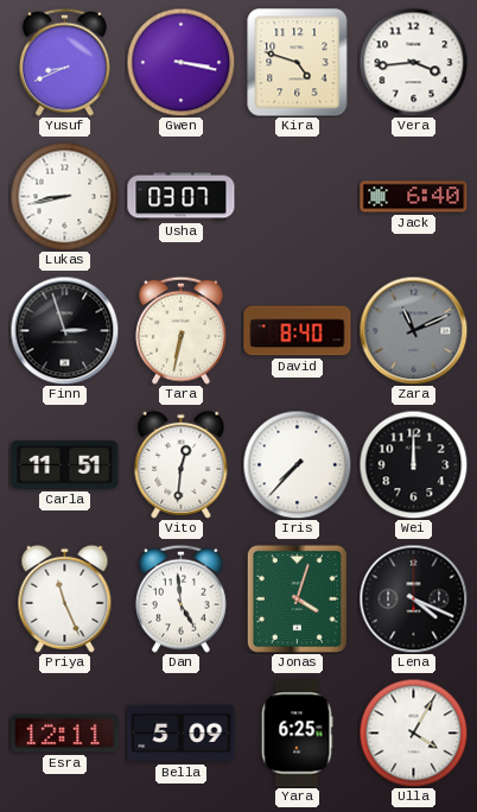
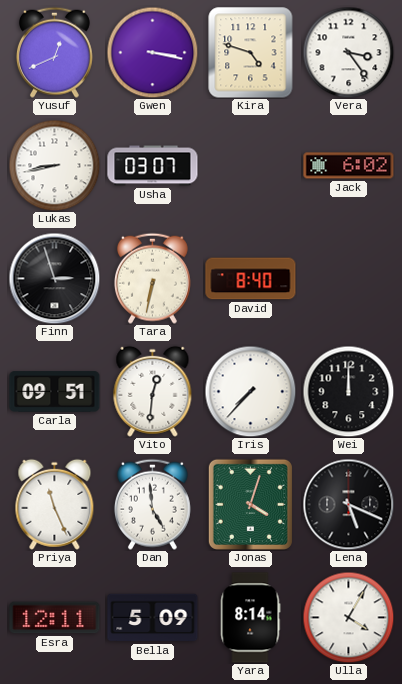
Yusuf: 8:41 -> 12:41
Vera: 3:44 -> 3:24
Jack: 6:40 -> 6:02
Zara: 11:11 -> none
Carla: 11:51 -> 09:51
Lena: 4:19 -> 5:19
Yara: 6:25 -> 8:14
